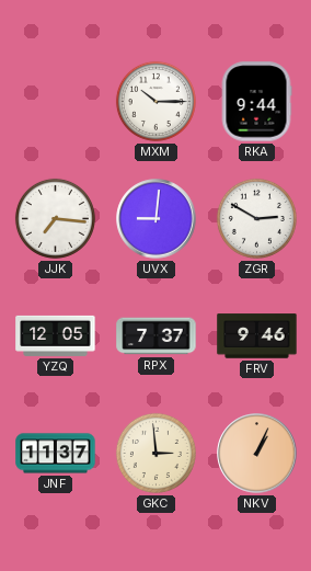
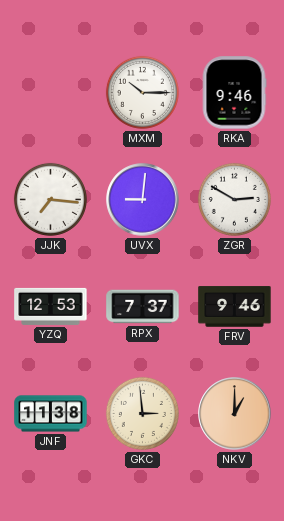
RKA: 9:44 -> 9:46
YZQ: 12:05 -> 12:53
JNF: 11:37 -> 11:38
NKV: 1:04 -> 1:00
